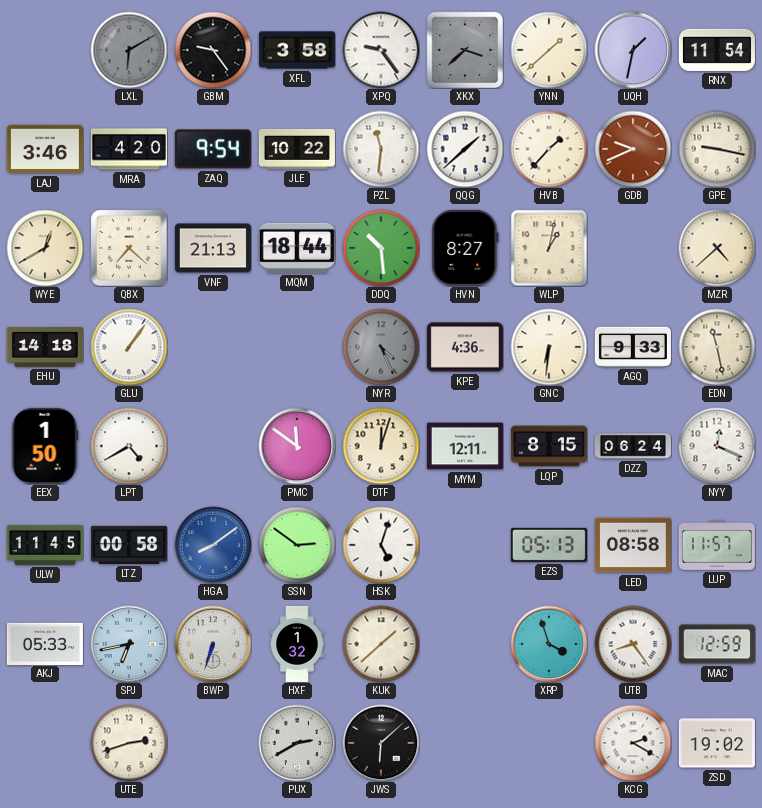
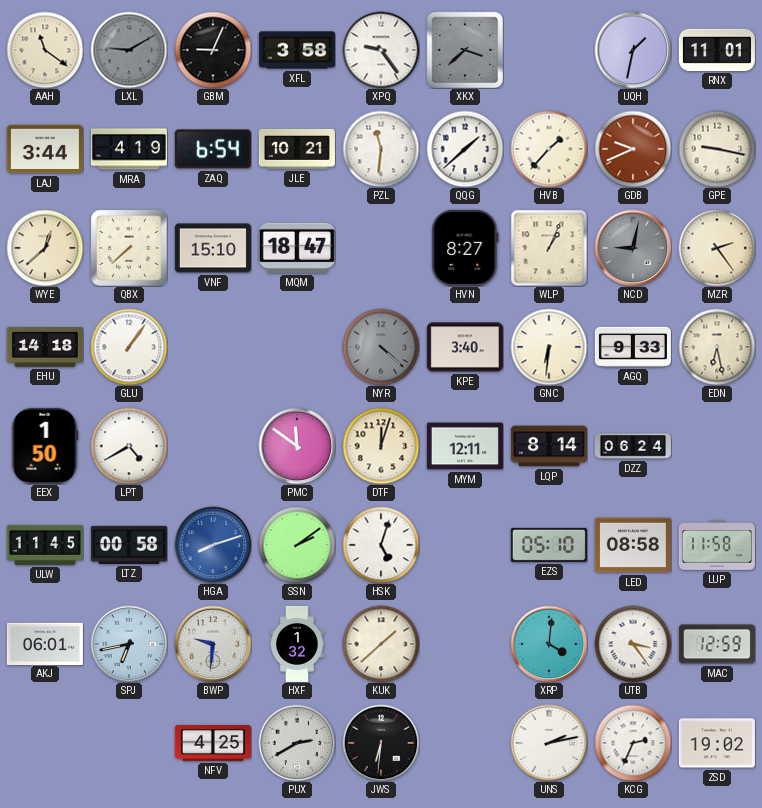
AAH: none -> 11:21
LXL: 6:10 -> 9:10
GBM: 9:24 -> 9:04
YNN: 1:38 -> none
RNX: 11:54 -> 11:01
LAJ: 3:46 -> 3:44
MRA: 4:20 -> 4:19
ZAQ: 9:54 -> 6:54
JLE: 10:22 -> 10:21
WYE: 12:40 -> 12:38
QBX: 7:22 -> 7:38
VNF: 21:13 -> 15:10
MQM: 18:44 -> 18:47
DDQ: 10:29 -> none
WLP: 1:02 -> 1:04
NCD: none -> 9:02
MZR: 4:38 -> 2:24
NYR: 4:26 -> 4:22
KPE: 4:36 -> 3:40
EDN: 11:28 -> 6:28
LQP: 8:15 -> 8:14
NYY: 12:19 -> none
HGA: 8:09 -> 8:12
SSN: 2:51 -> 2:09
EZS: 05:13 -> 05:10
LUP: 11:57 -> 11:58
AKJ: 05:33 -> 06:01
BWP: 6:33 -> 9:31
XRP: 3:57 -> 4:01
UTB: 8:24 -> 3:24
UTE: 2:42 -> none
NFV: none -> 4:25
JWS: 6:08 -> 6:31
UNS: none -> 2:13
KCG: 2:20 -> 2:34
